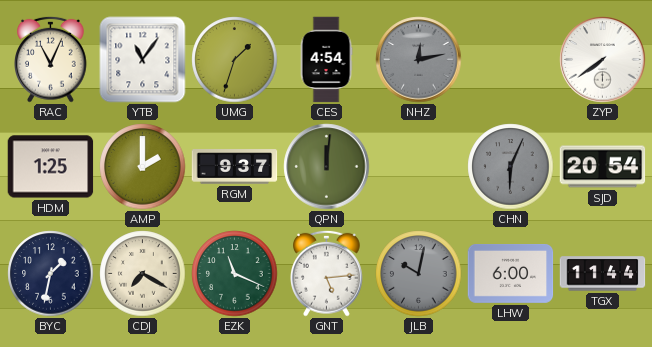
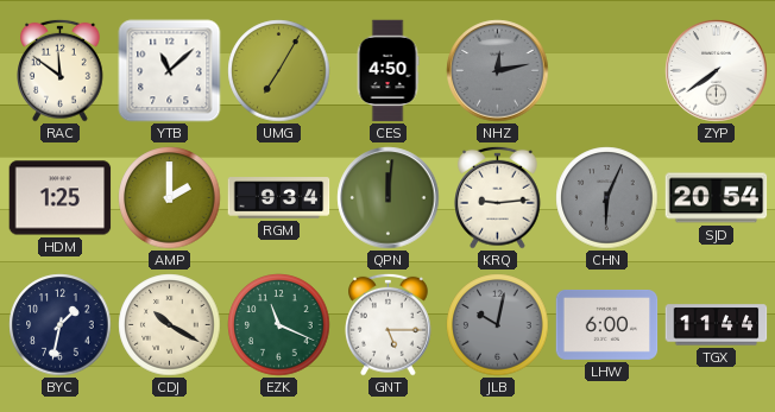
RAC: 11:04 -> 11:51
YTB: 11:06 -> 11:08
UMG: 1:33 -> 7:05
CES: 4:54 -> 4:50
RGM: 9:37 -> 9:34
KRQ: none -> 9:14
CDJ: 7:20 -> 10:20
GNT: 5:14 -> 5:15
